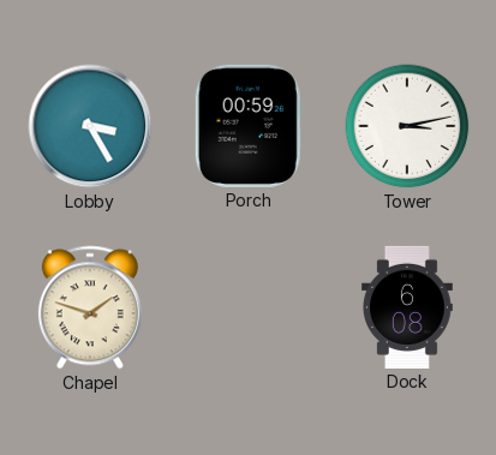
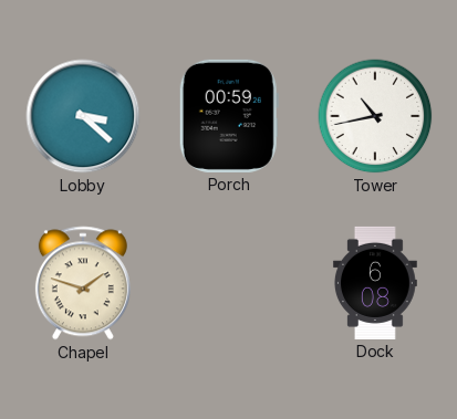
Lobby: 3:25 -> 3:22
Tower: 3:13 -> 10:43
